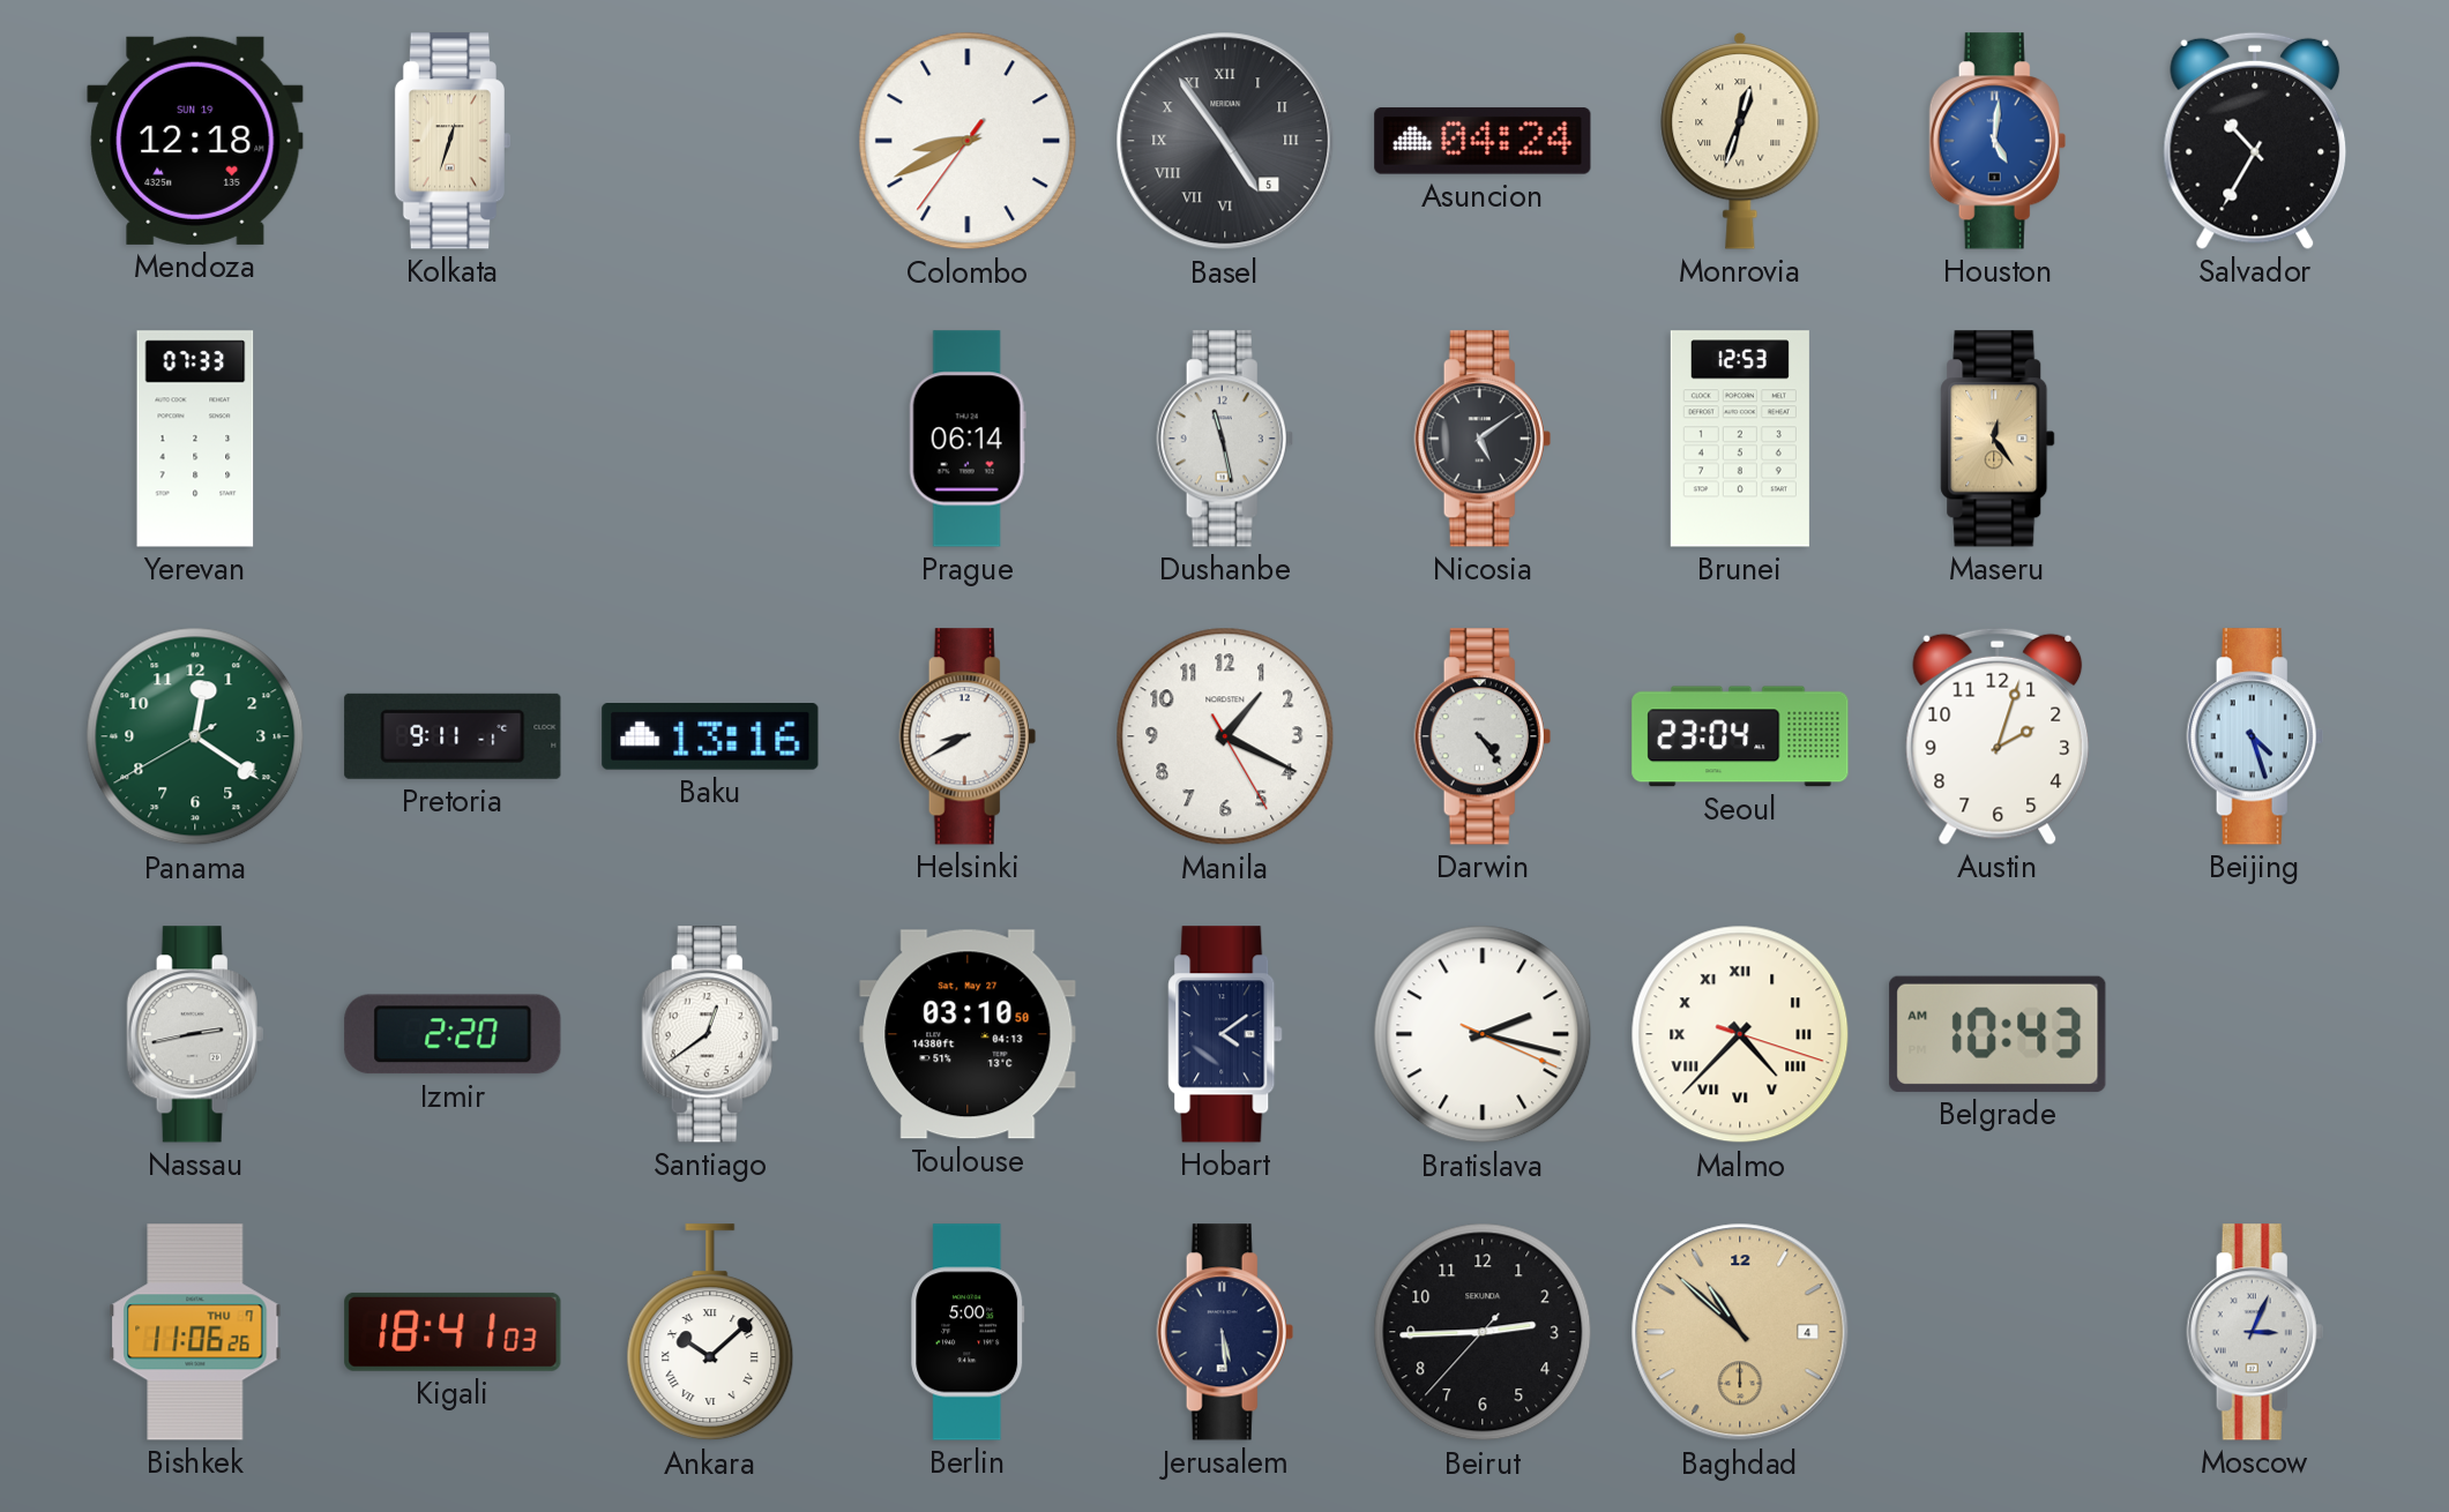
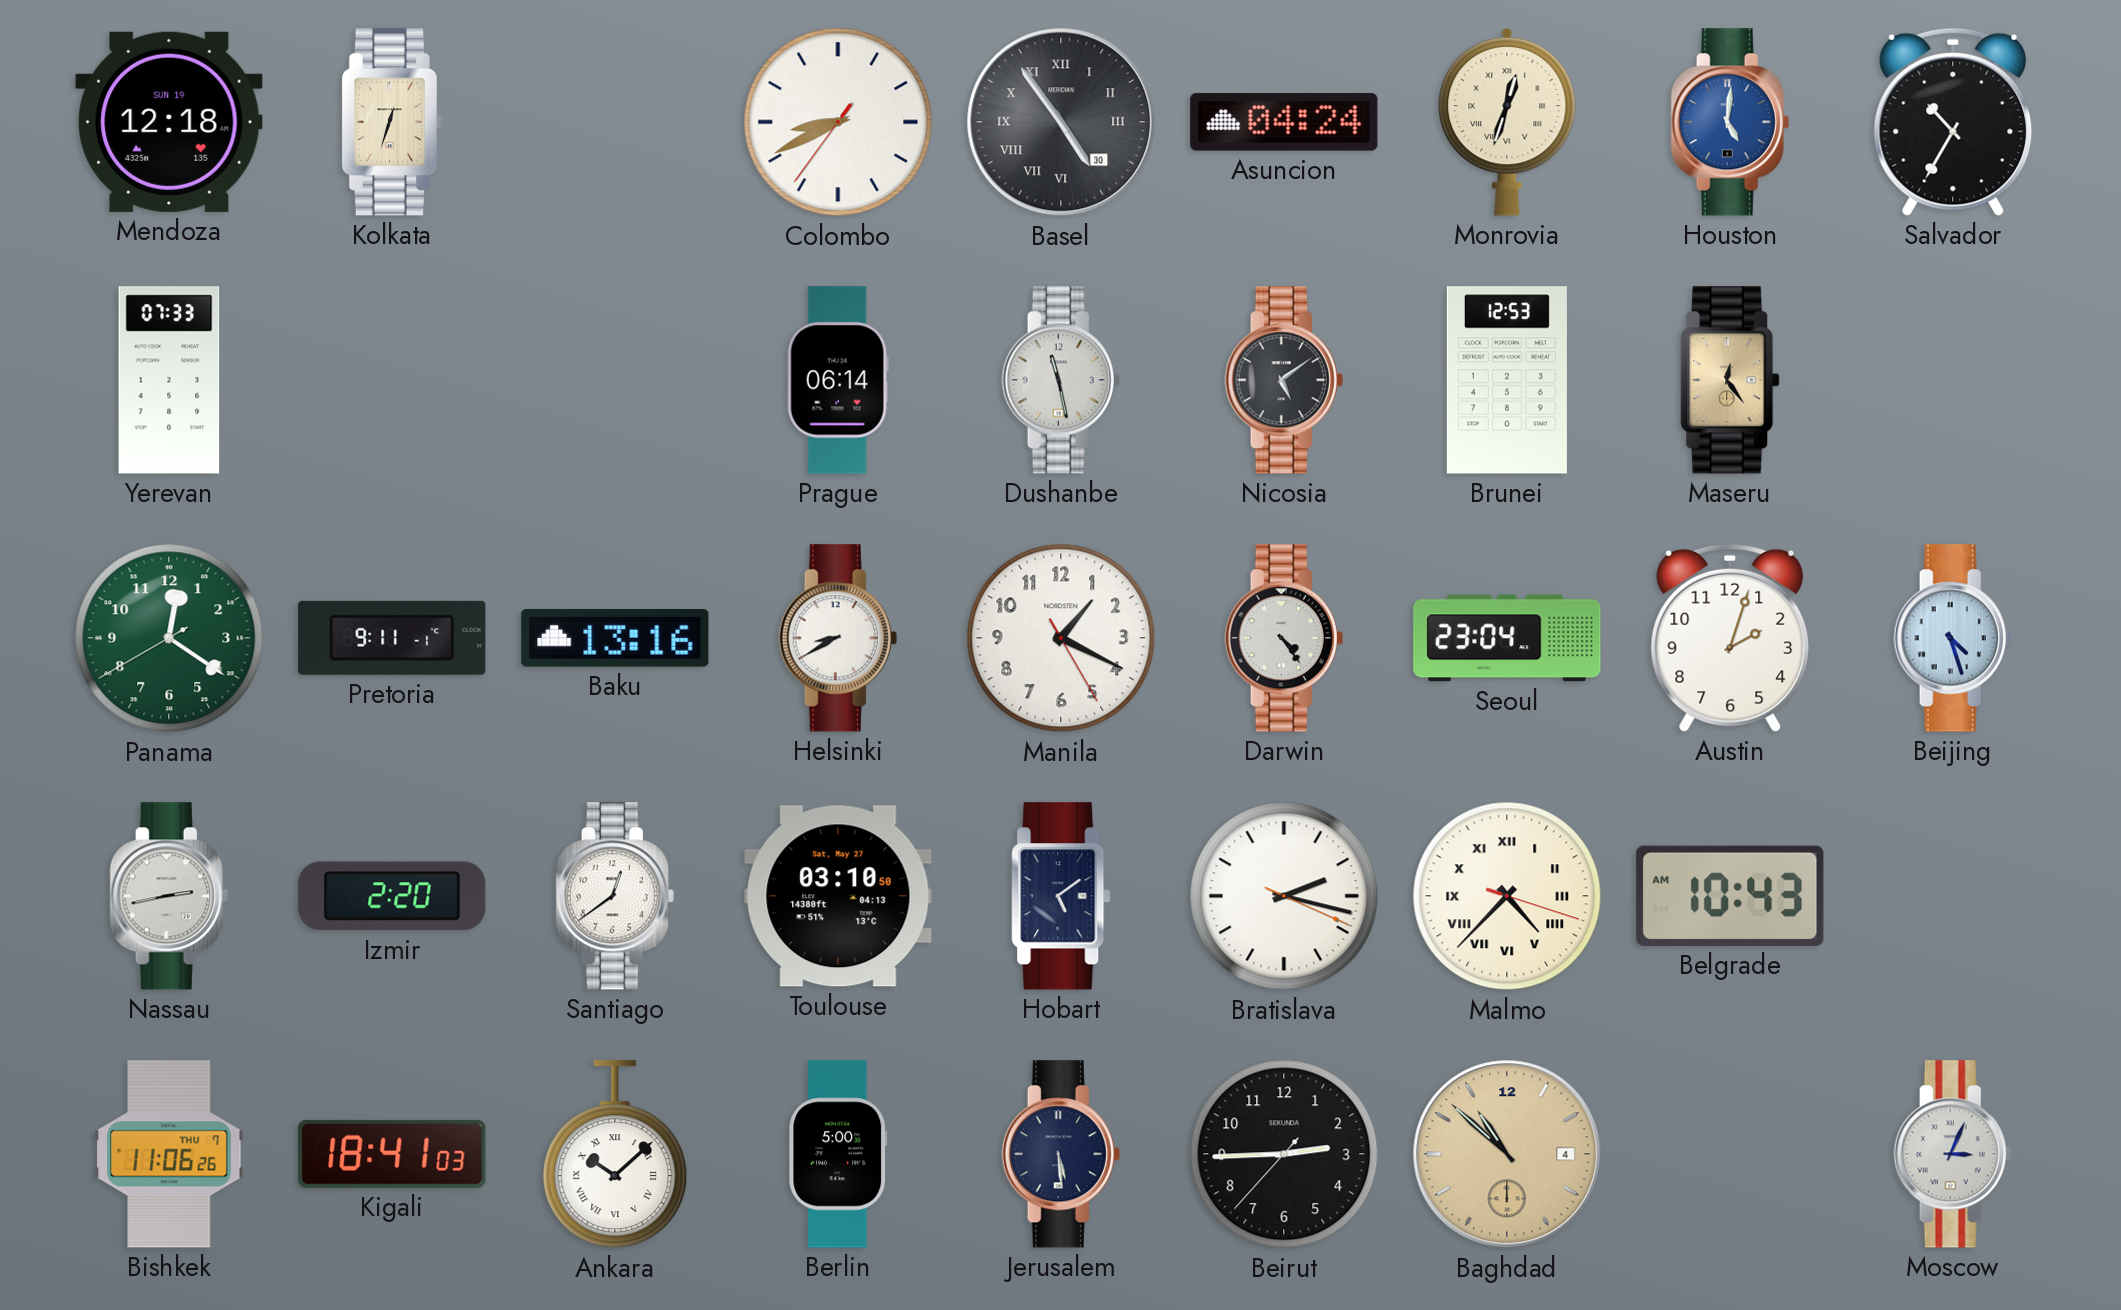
Basel date: 5 -> 30
Hobart: 4:09 -> 5:09
